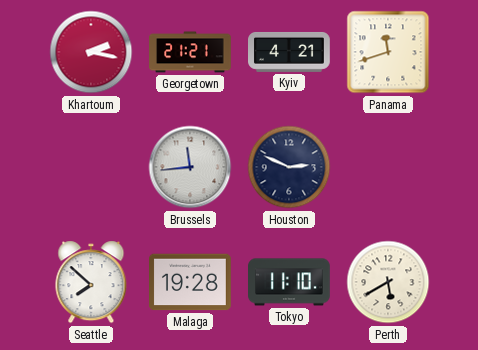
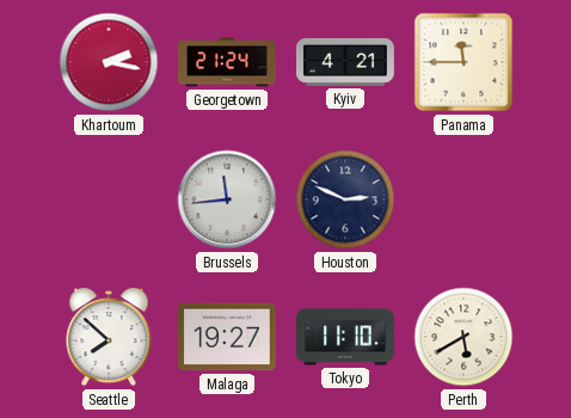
Georgetown: 21:21 -> 21:24
Panama: 11:42 -> 11:45
Malaga: 19:28 -> 19:27
